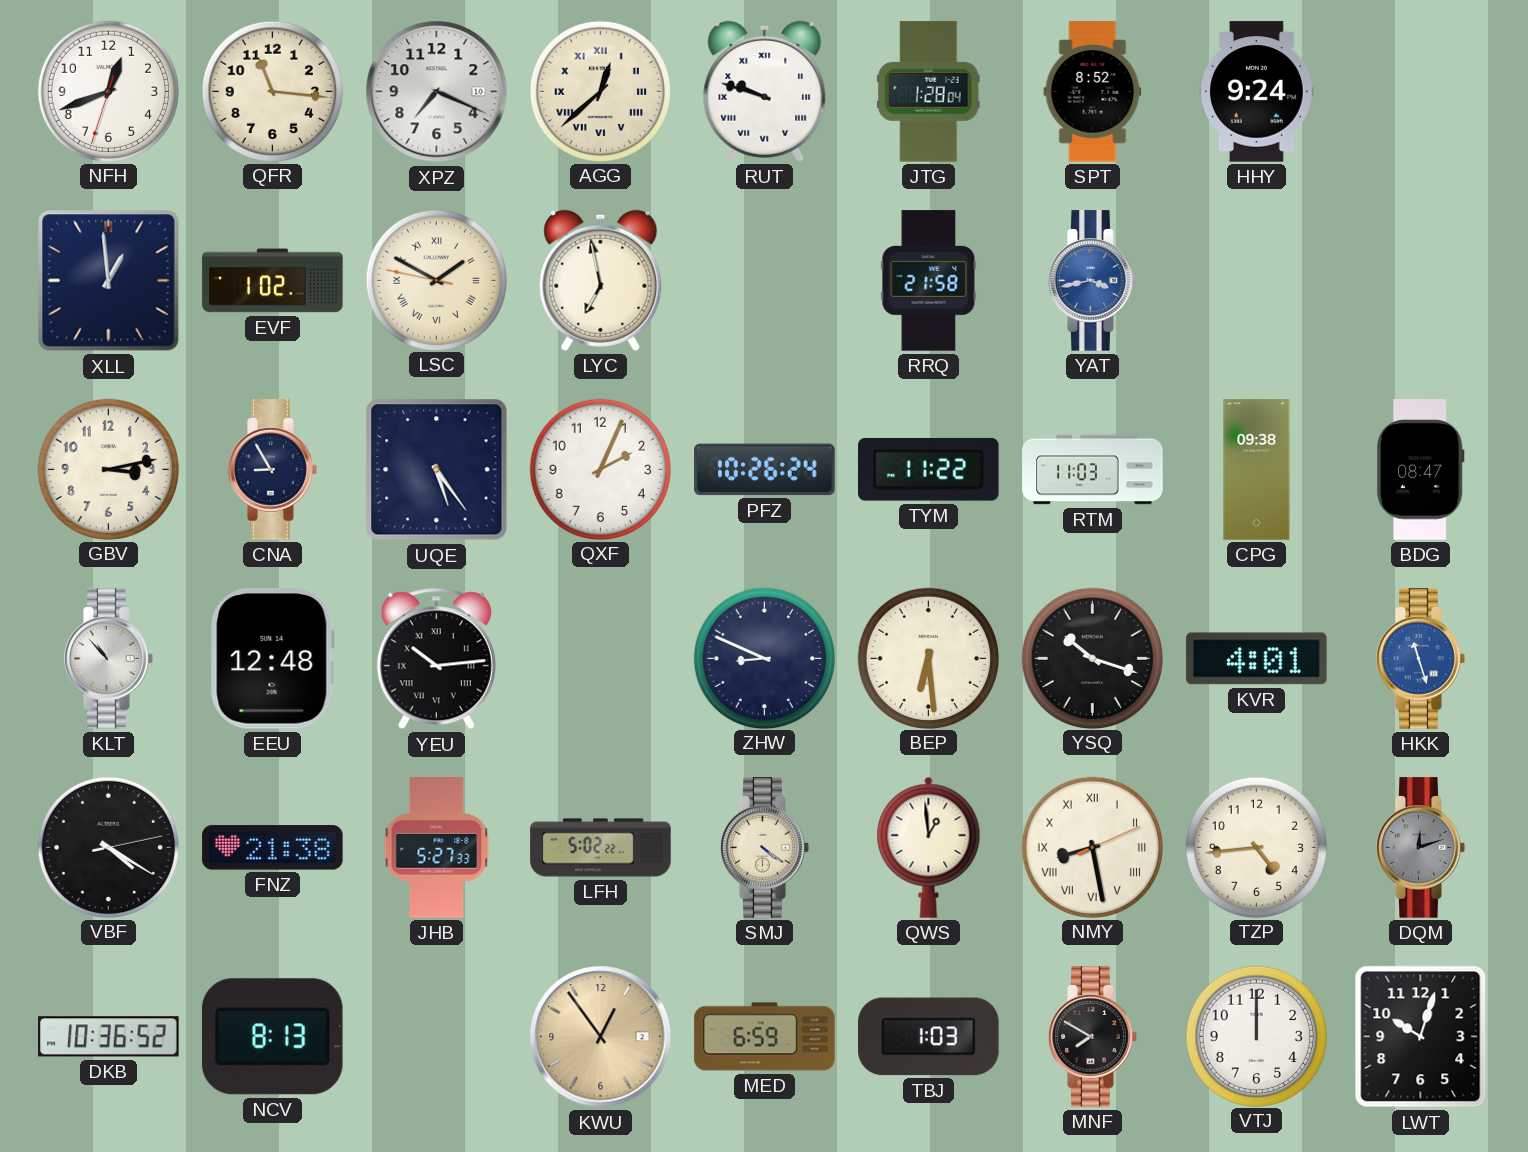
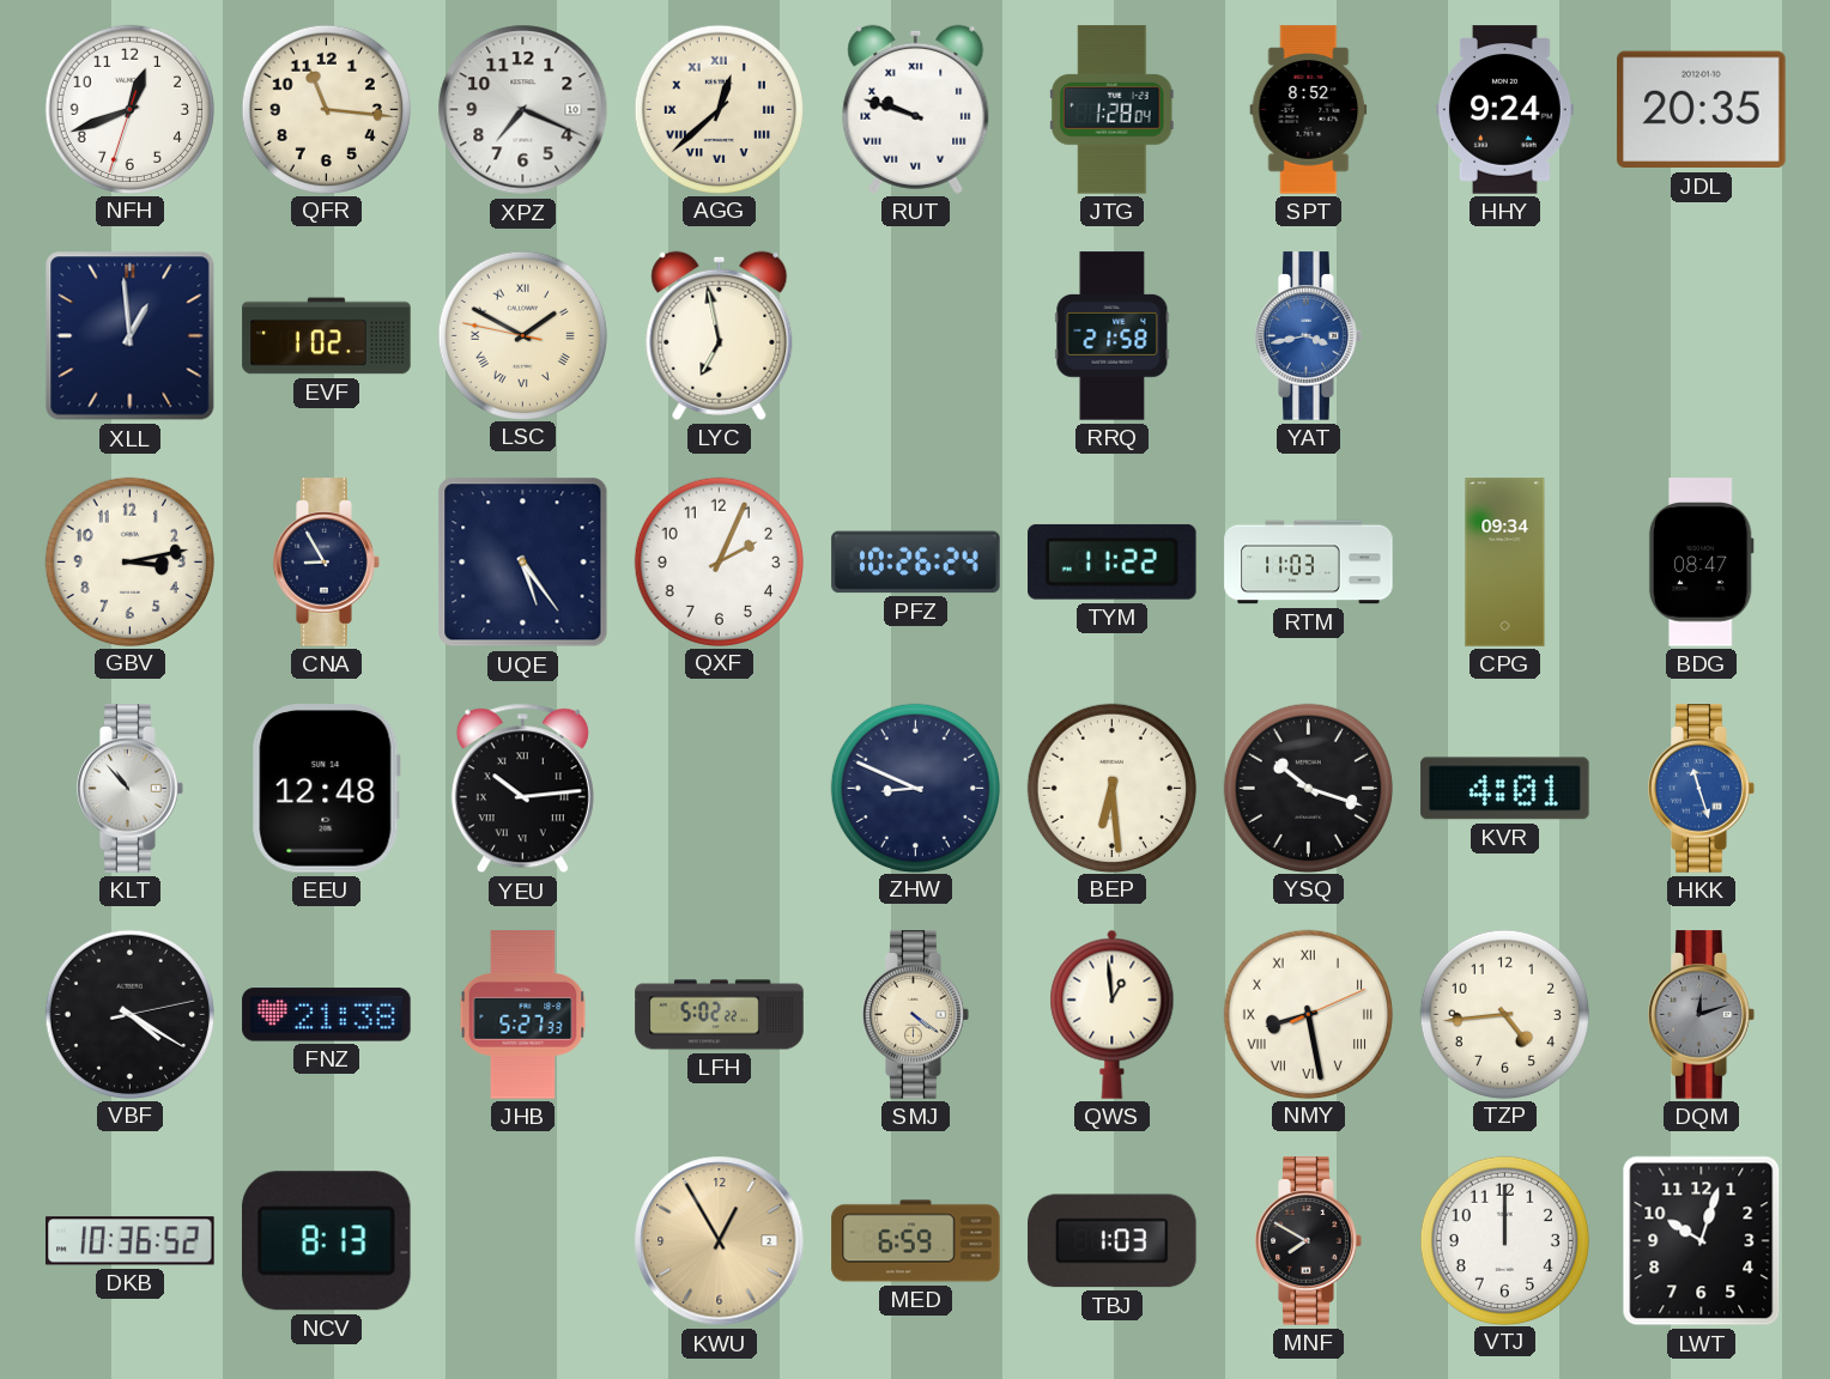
JDL: none -> 20:35
CPG: 09:38 -> 09:34
KWU: 12:54 -> 12:55
